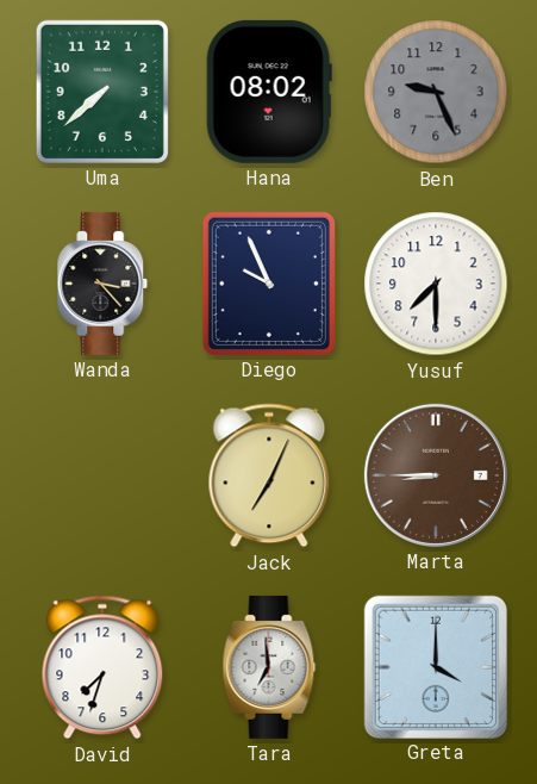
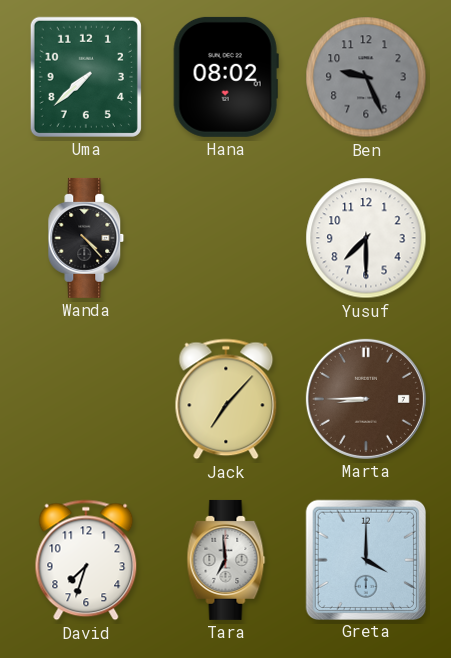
Wanda: 3:23 -> 4:23
Diego: 9:56 -> none
Jack: 7:04 -> 7:07
